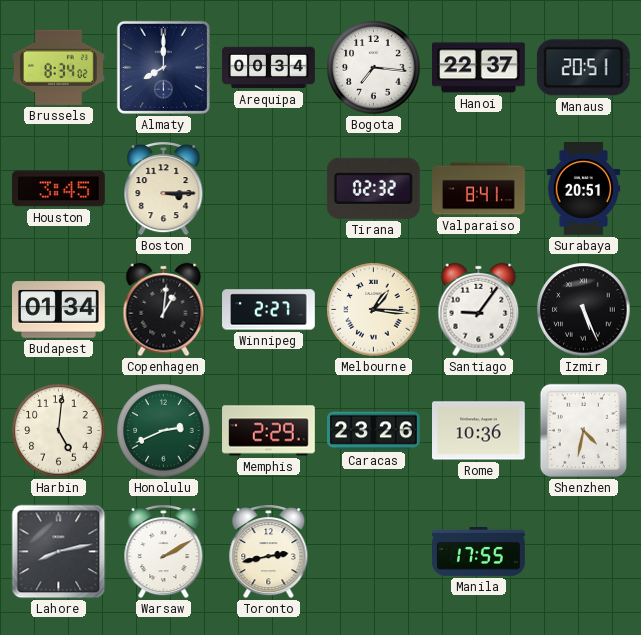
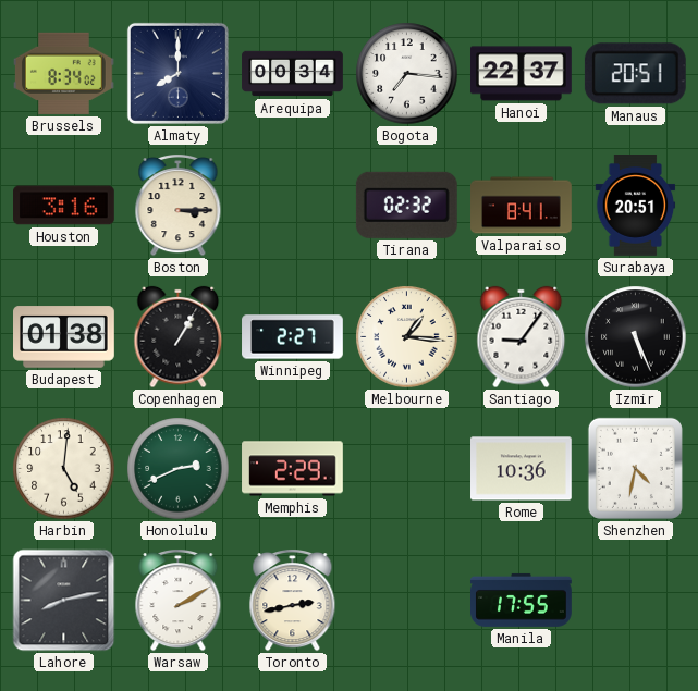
Houston: 3:45 -> 3:16
Budapest: 01:34 -> 01:38
Copenhagen: 1:01 -> 1:05
Caracas: 23:26 -> none
